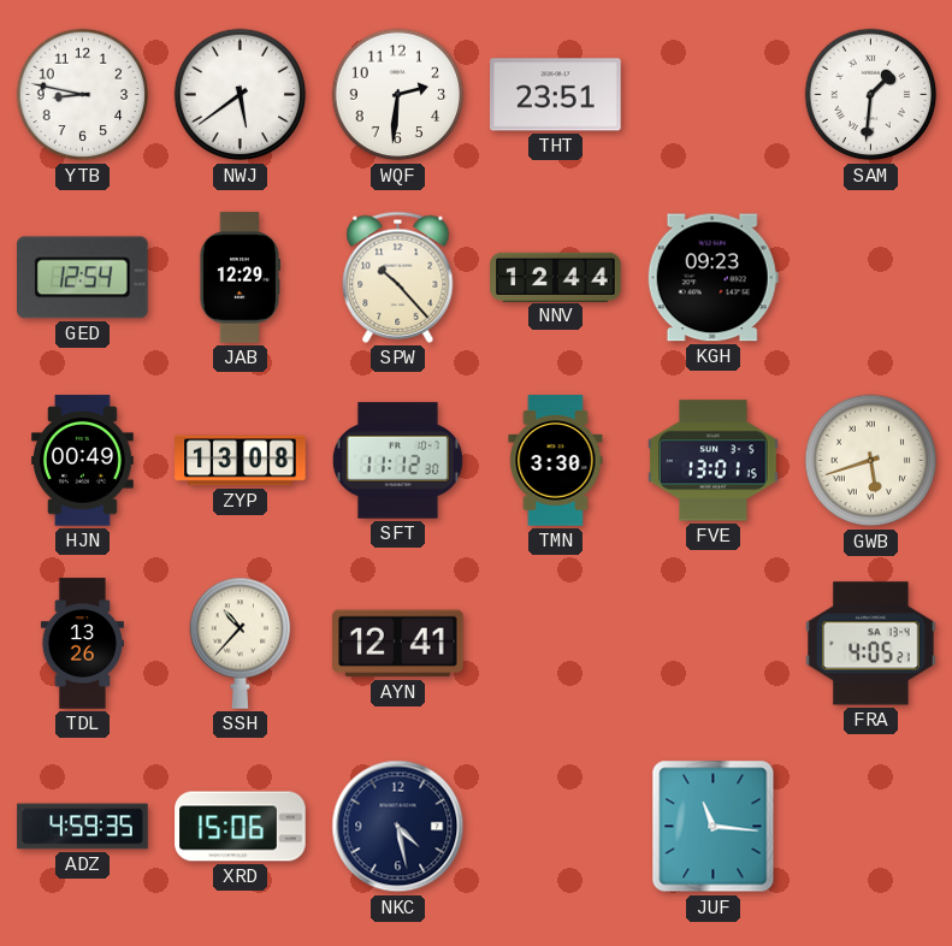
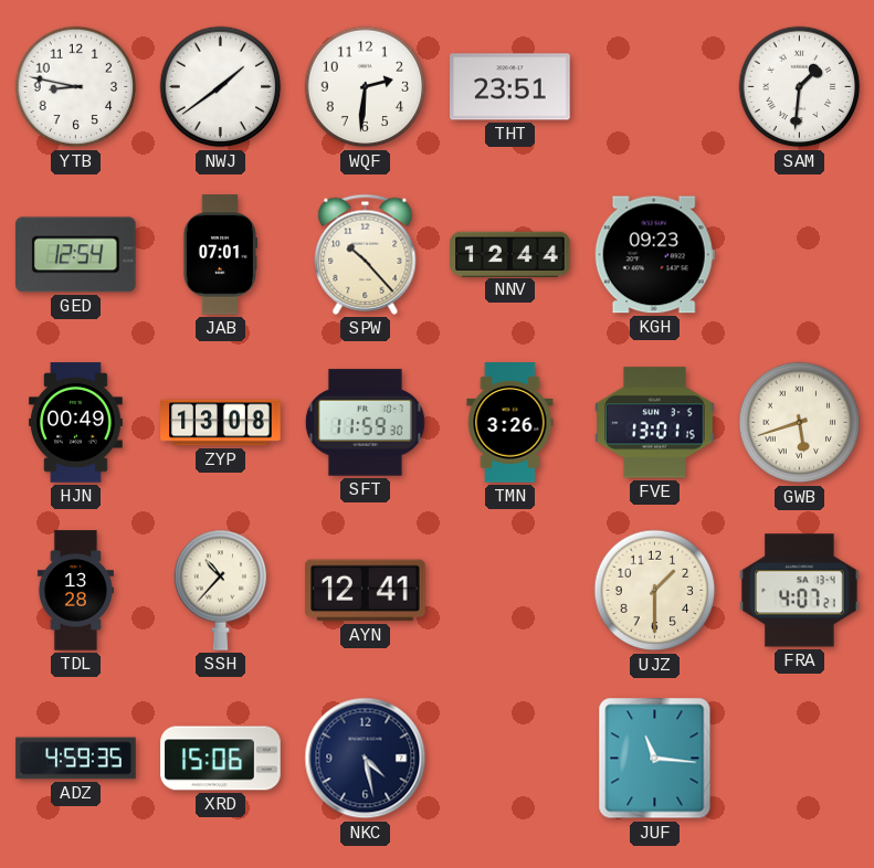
NWJ: 5:39 -> 1:39
JAB: 12:29 -> 07:01
SFT: 11:12 -> 11:59
TMN: 3:30 -> 3:26
TDL: 13:26 -> 13:28
UJZ: none -> 1:30
FRA: 4:05 -> 4:07
